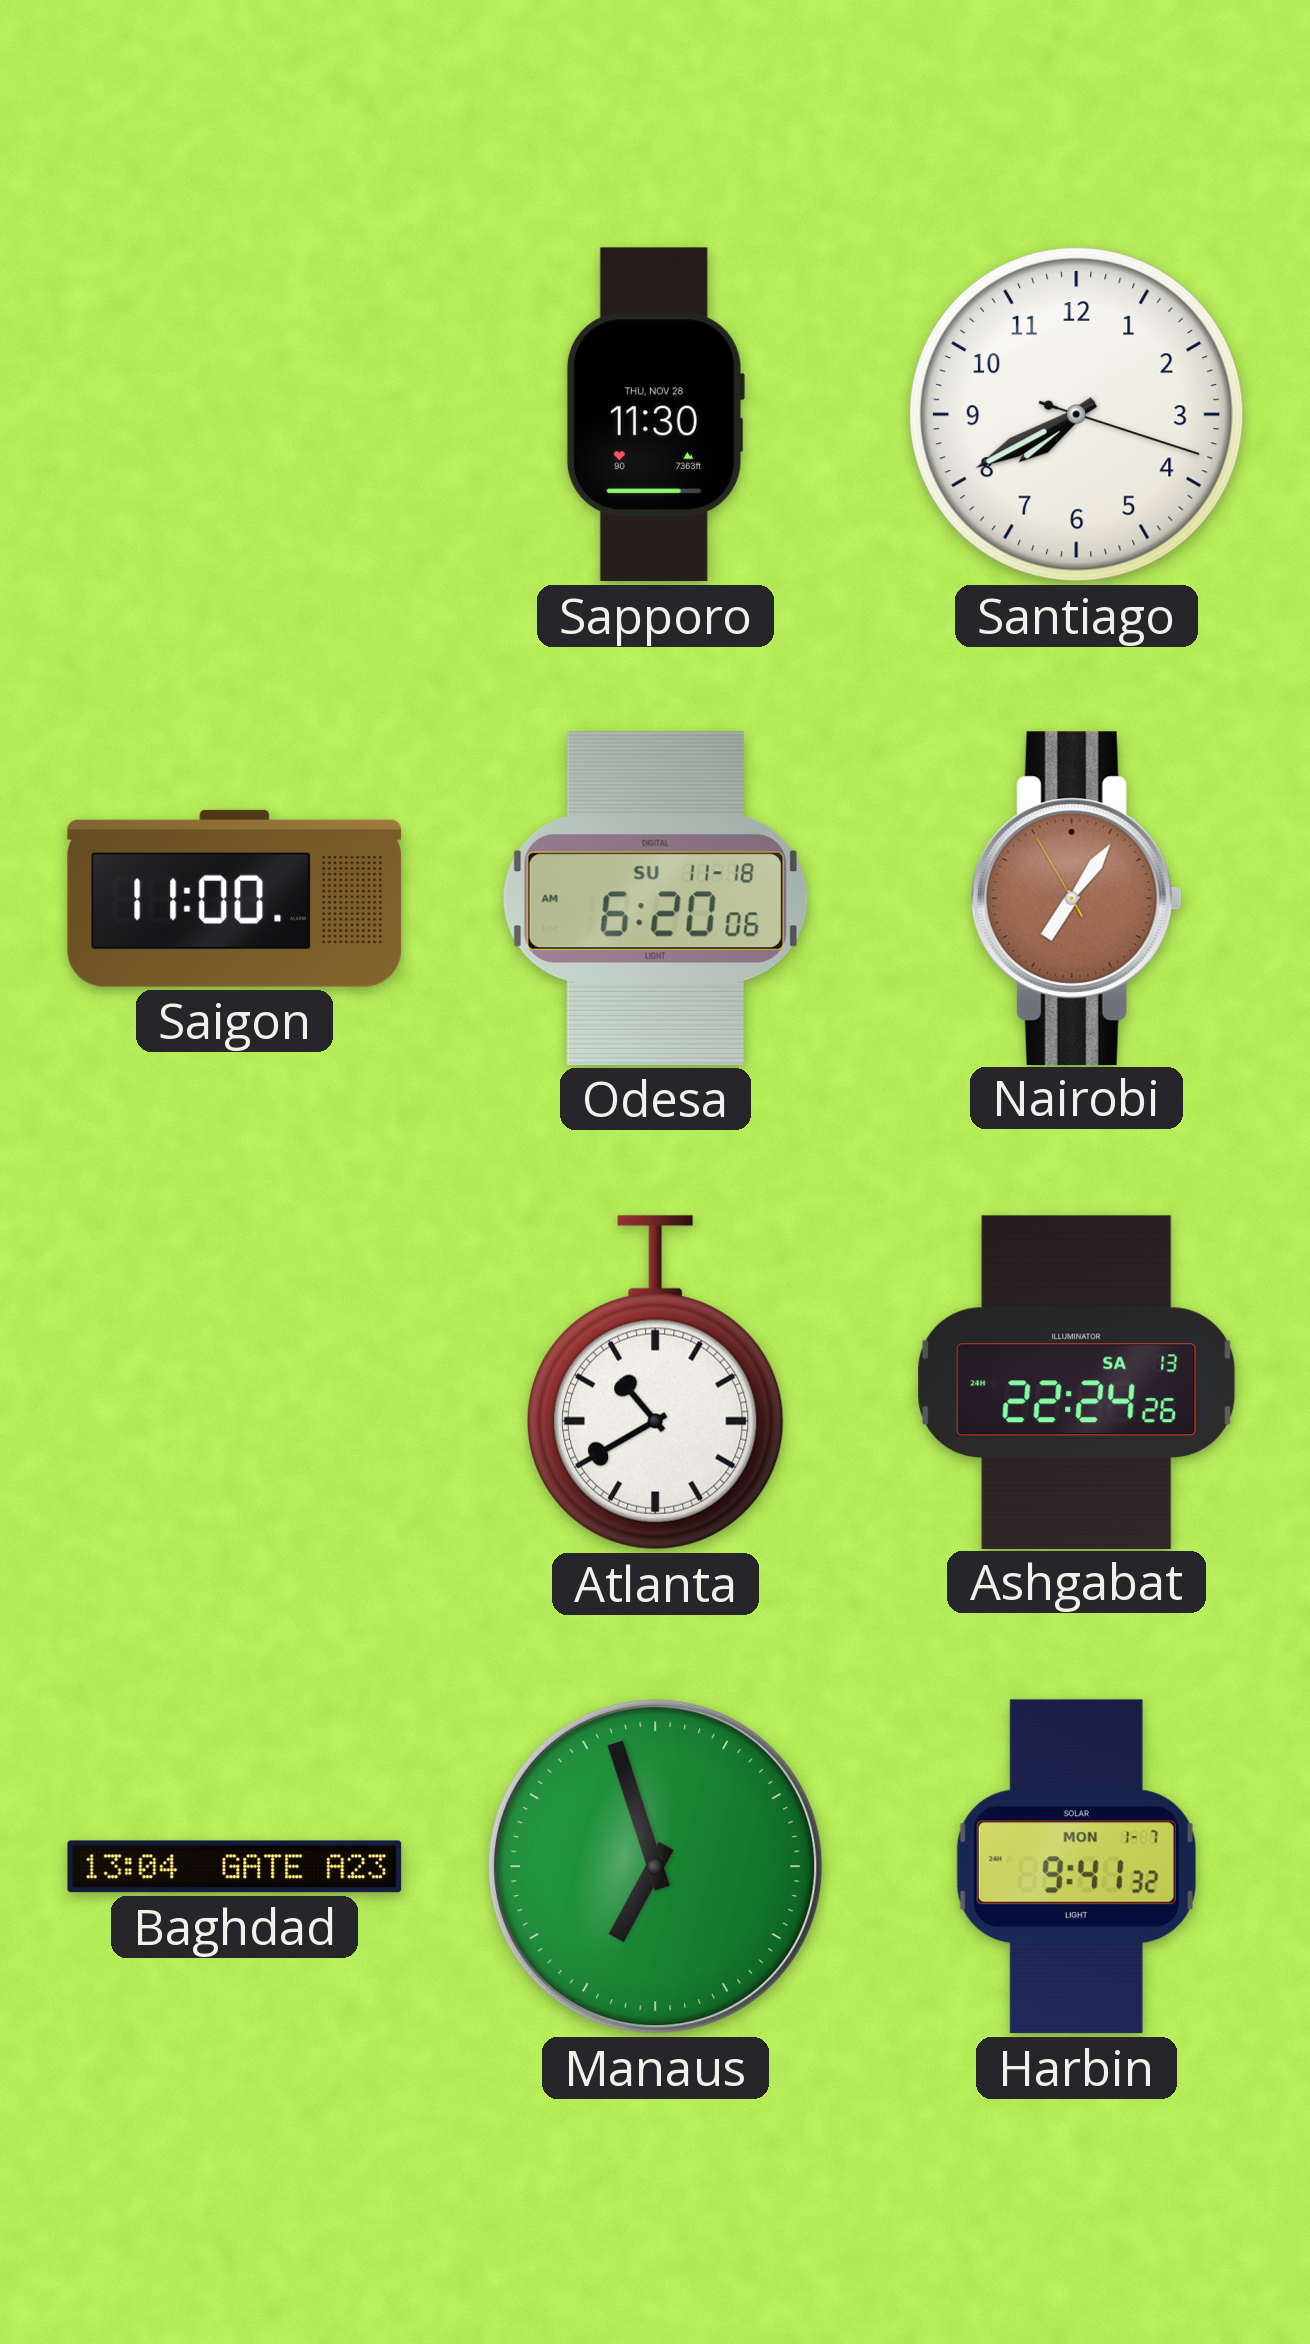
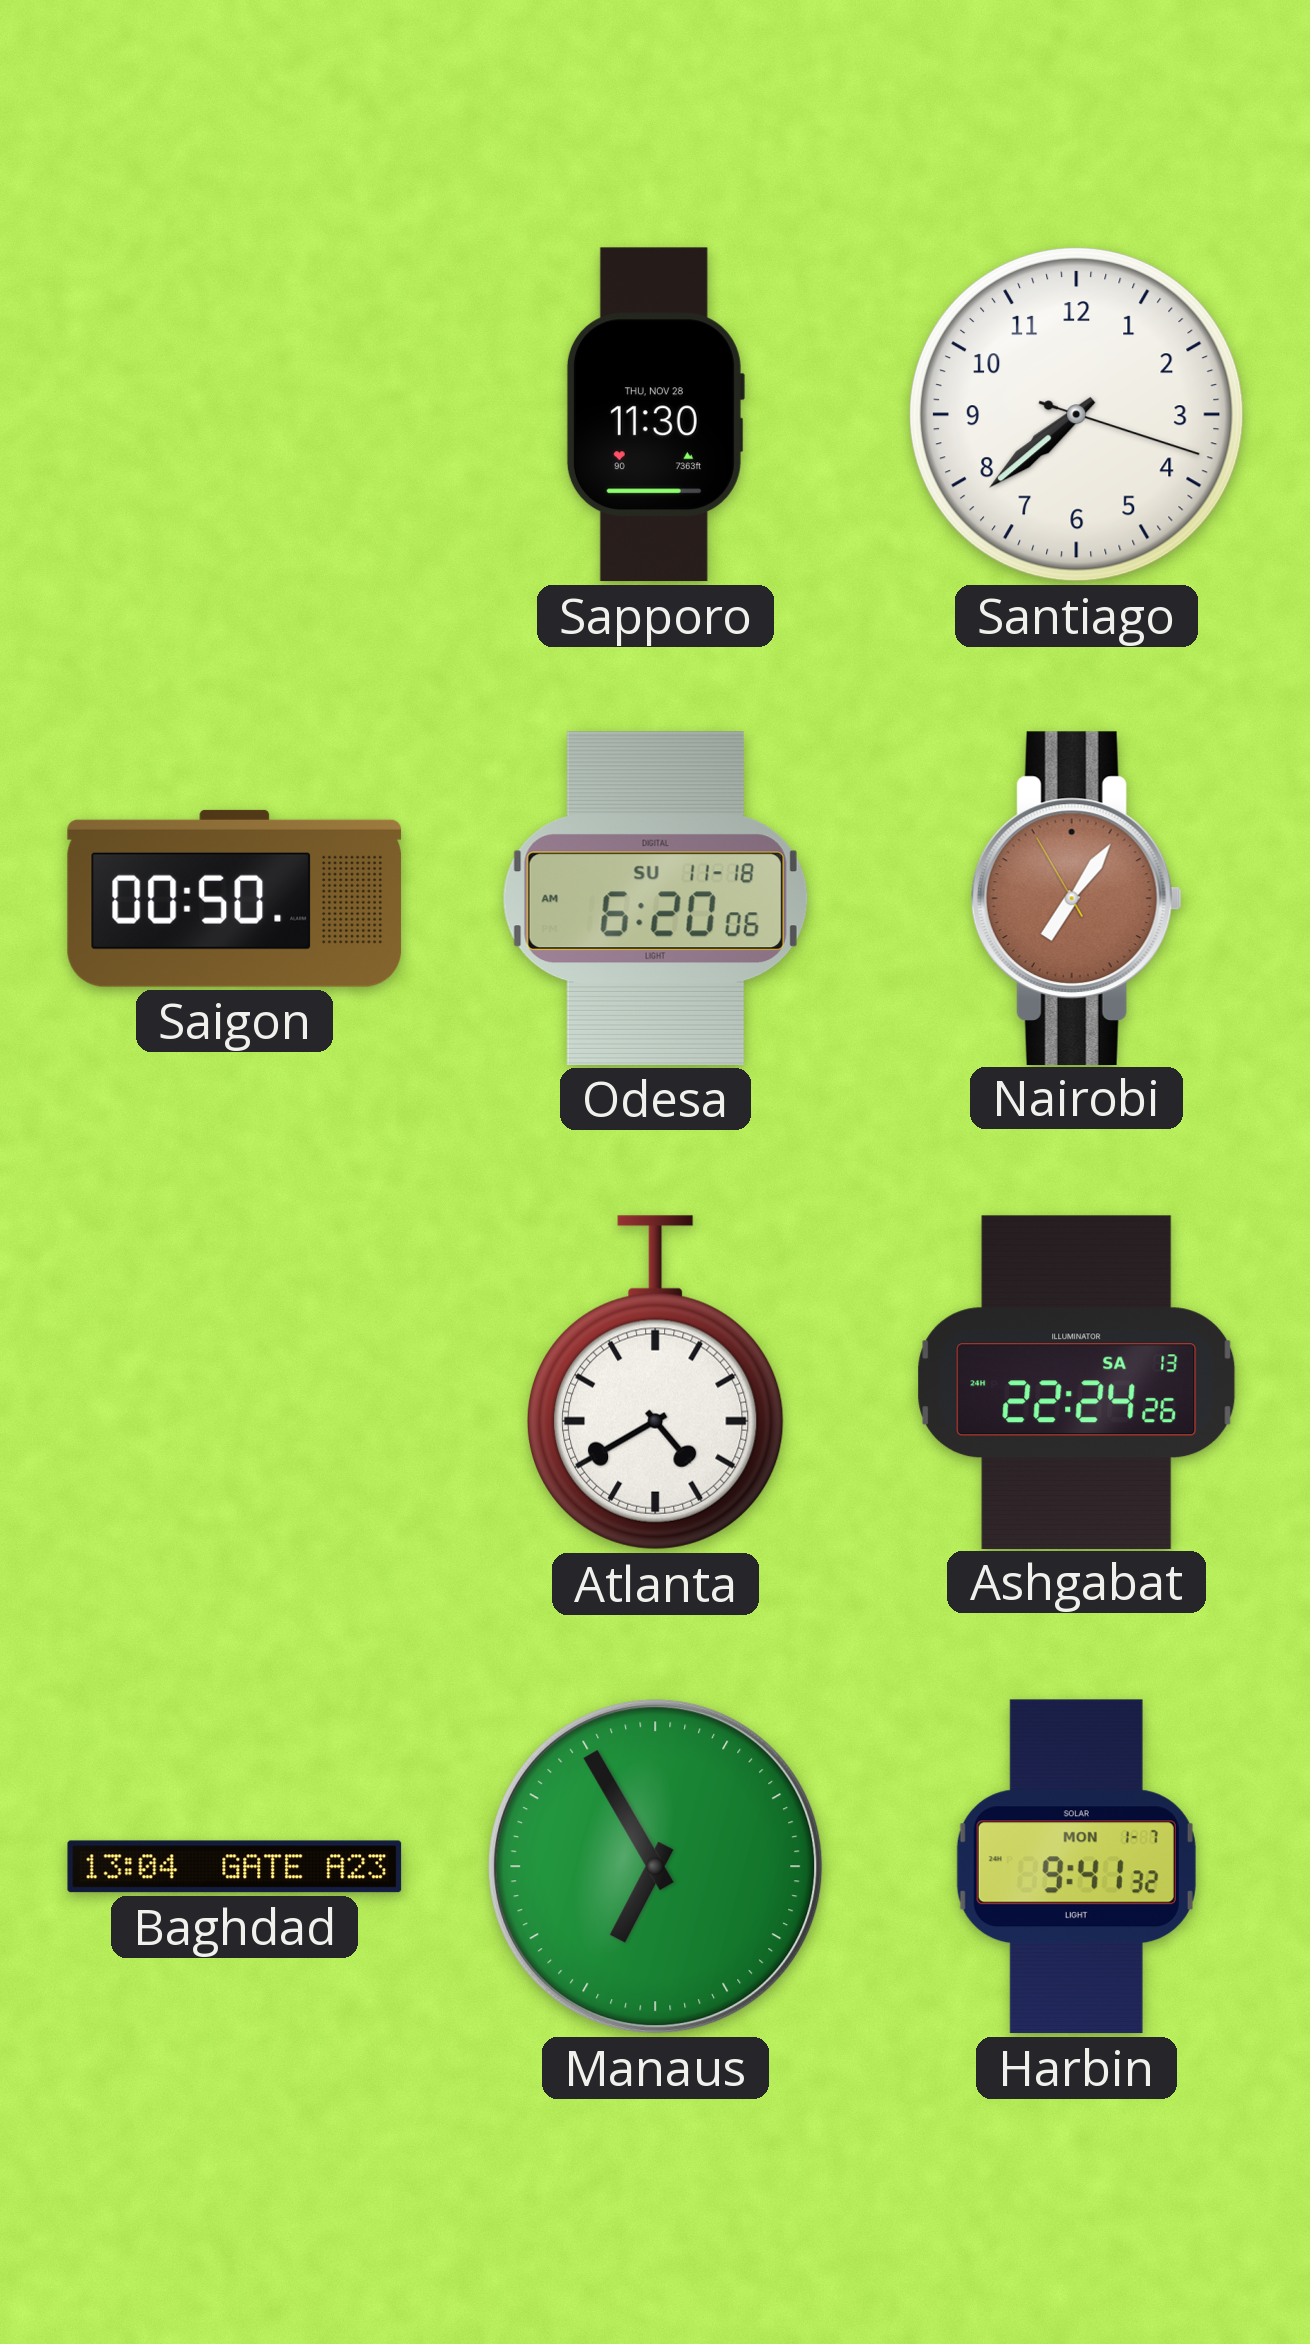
Santiago: 7:40 -> 7:38
Saigon: 11:00 -> 00:50
Atlanta: 10:40 -> 4:40
Manaus: 6:57 -> 6:55
